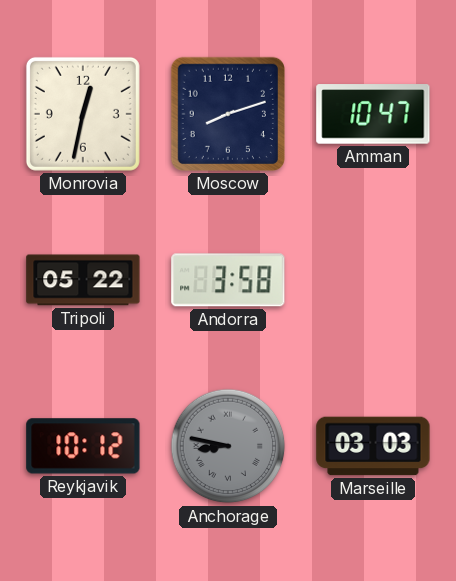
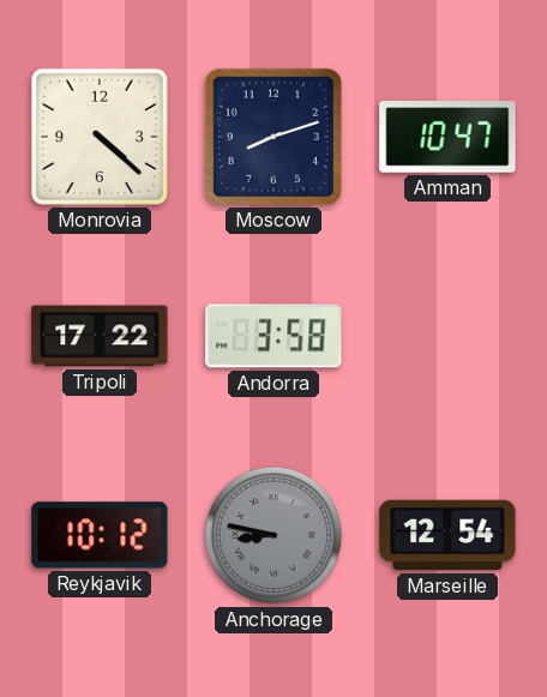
Monrovia: 12:32 -> 4:22
Tripoli: 05:22 -> 17:22
Marseille: 03:03 -> 12:54
